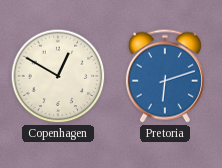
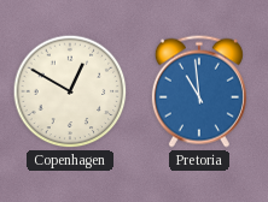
Pretoria: 6:12 -> 10:59
